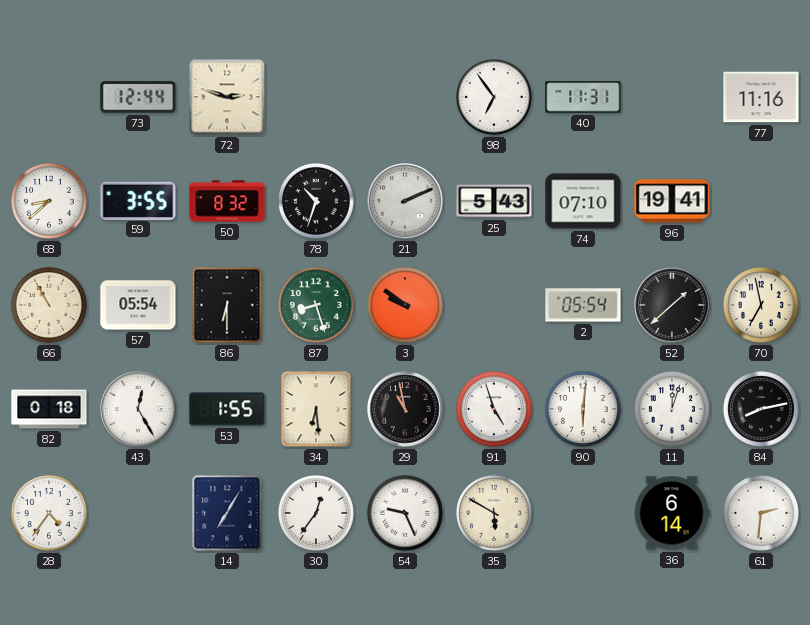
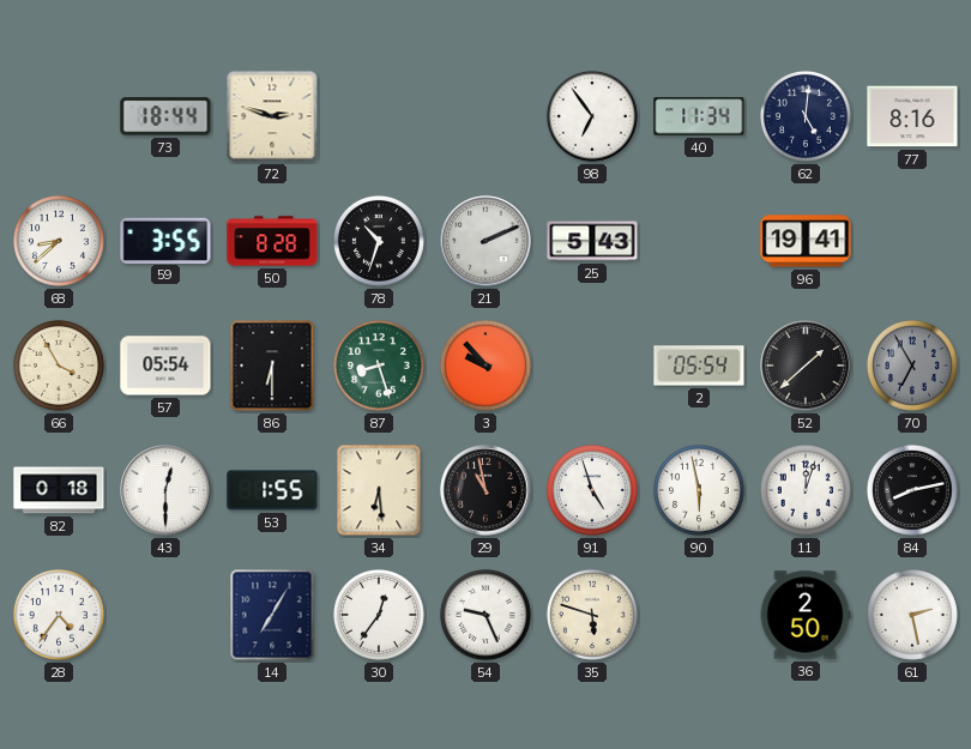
73: 12:44 -> 18:44
40: 11:31 -> 11:34
62: none -> 5:01
77: 11:16 -> 8:16
50: 8:32 -> 8:28
74: 07:10 -> none
66: 10:55 -> 3:55
3: 9:51 -> 9:53
70: 6:58 -> 6:55
70 dial: cream -> grey
43: 12:25 -> 12:30
90: 6:01 -> 5:58
35: 5:50 -> 5:48
36: 6:14 -> 2:50
61: 2:31 -> 2:28
